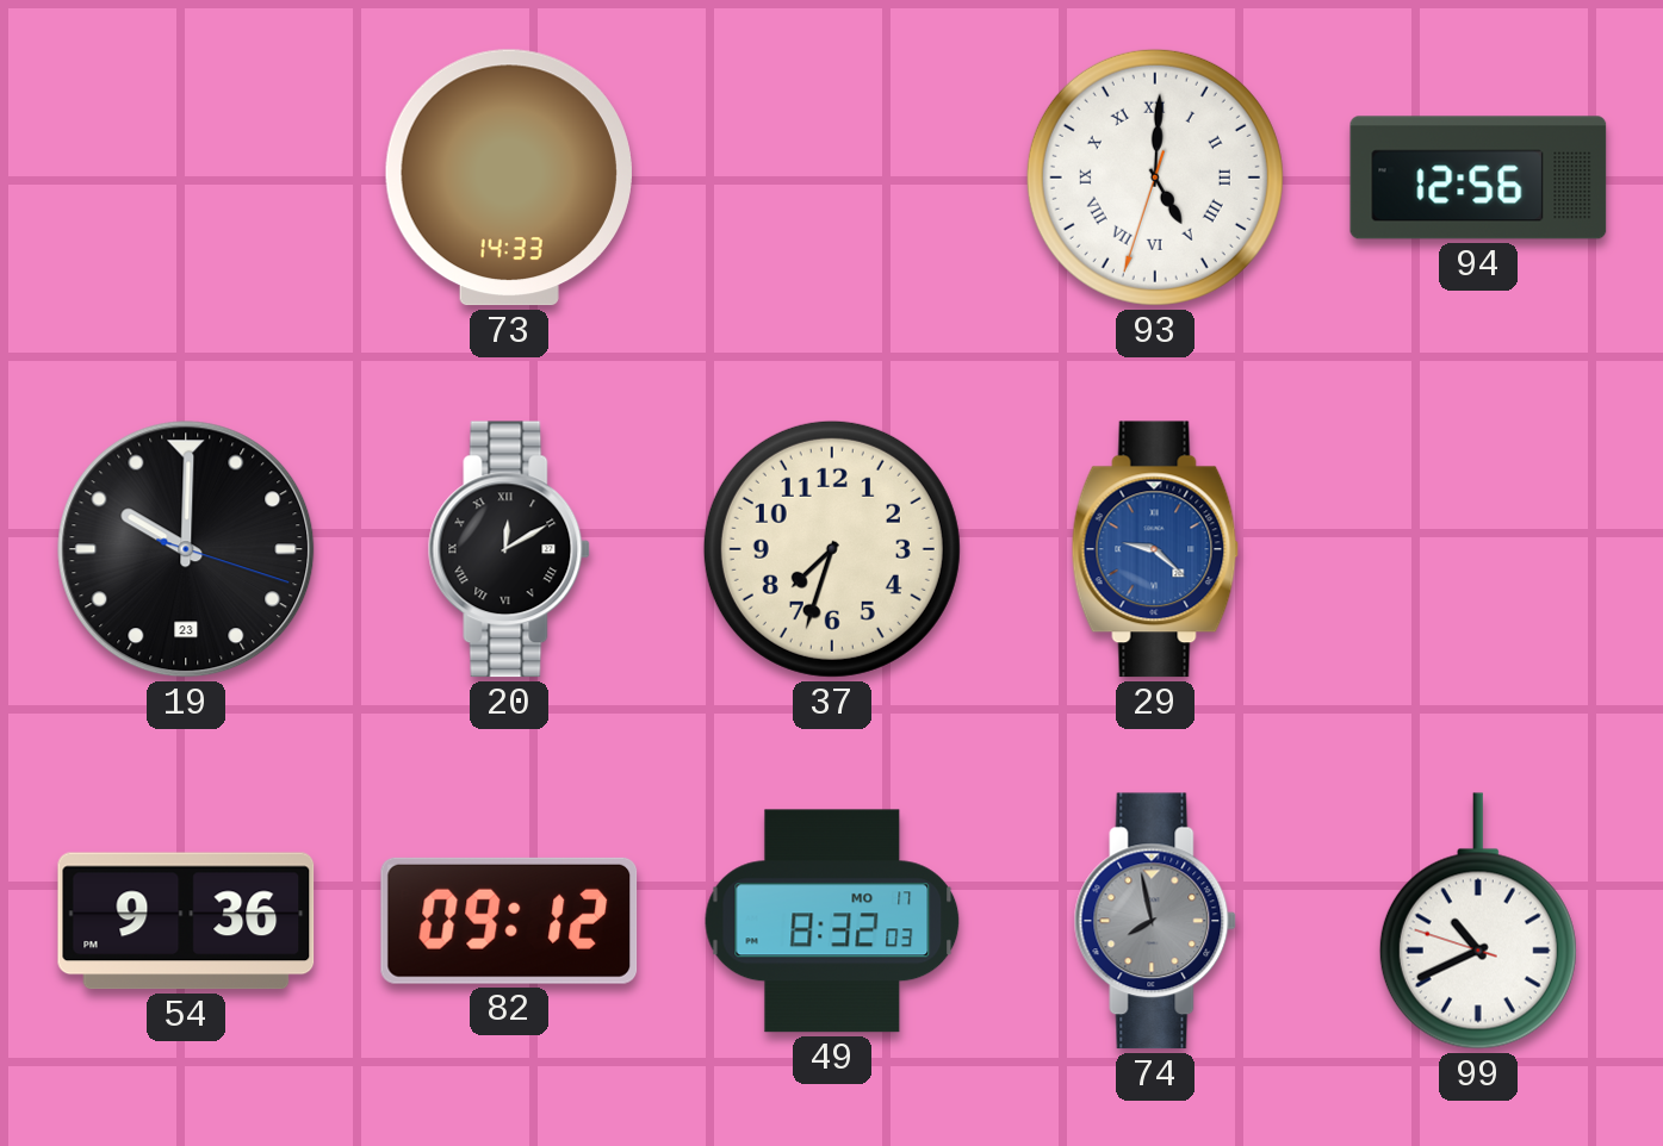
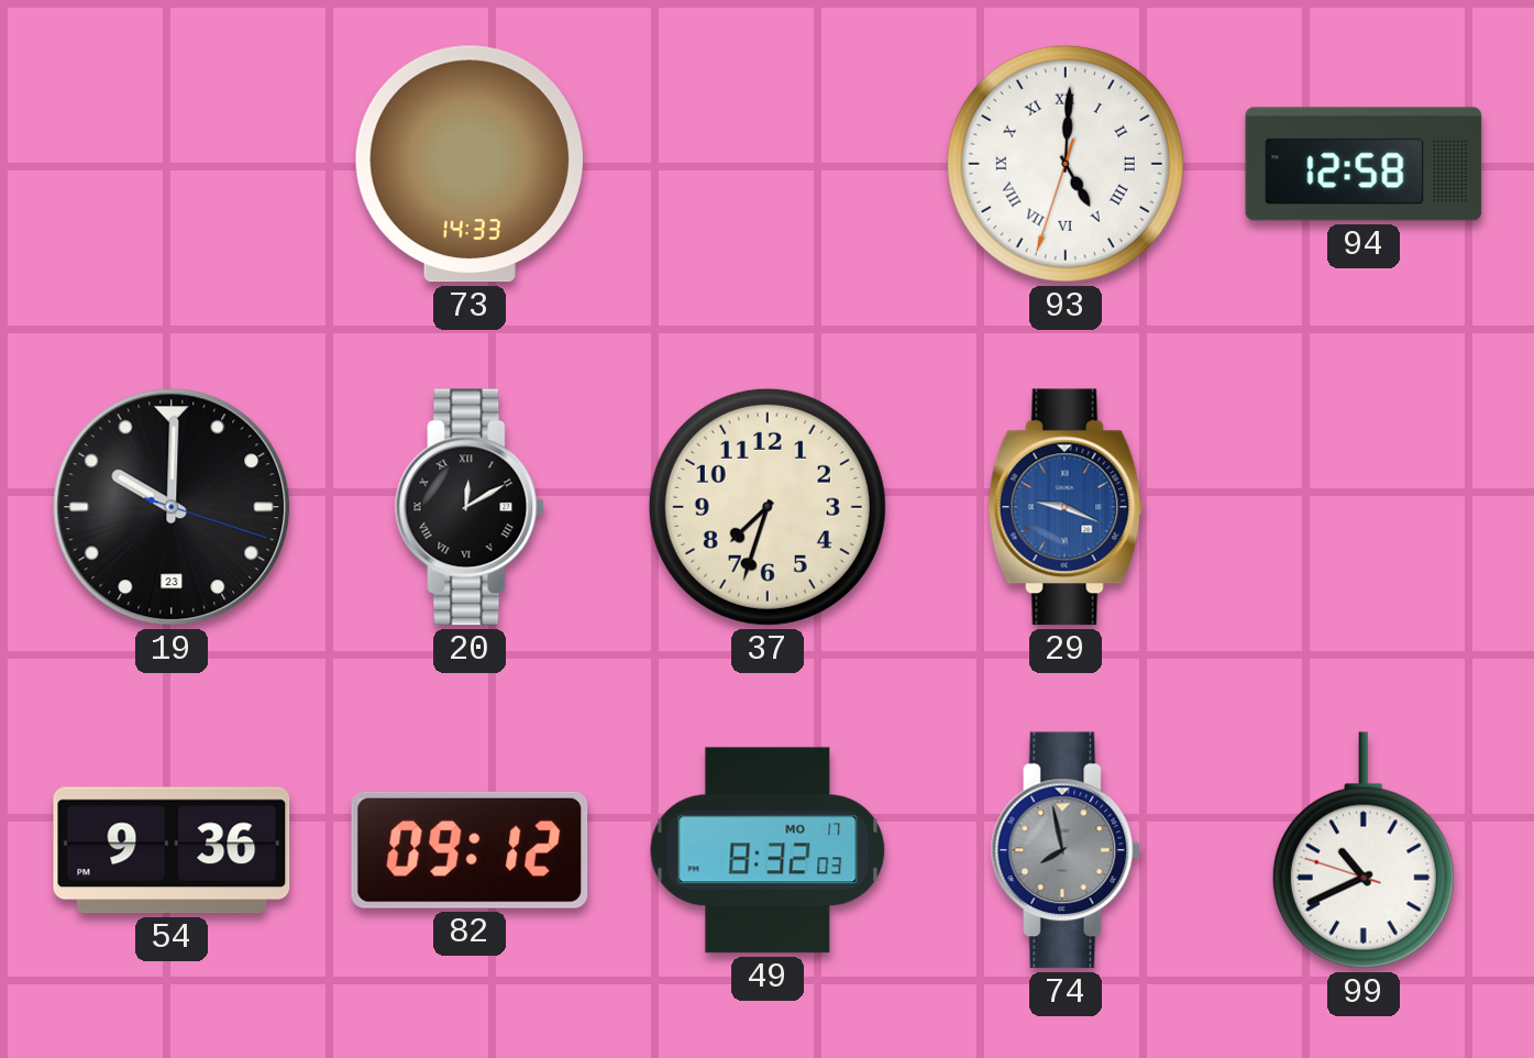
94: 12:56 -> 12:58
29: 9:22 -> 9:19
